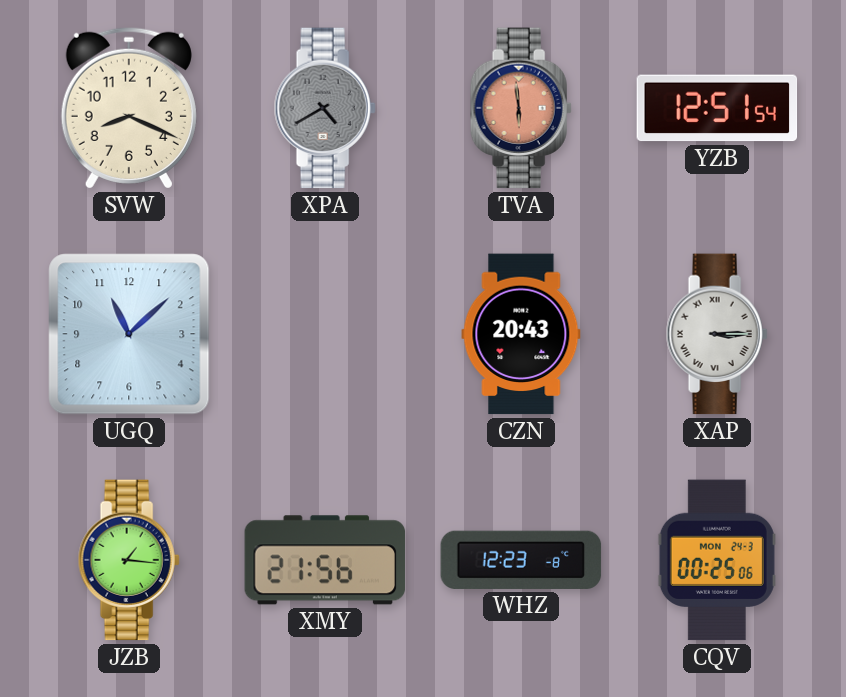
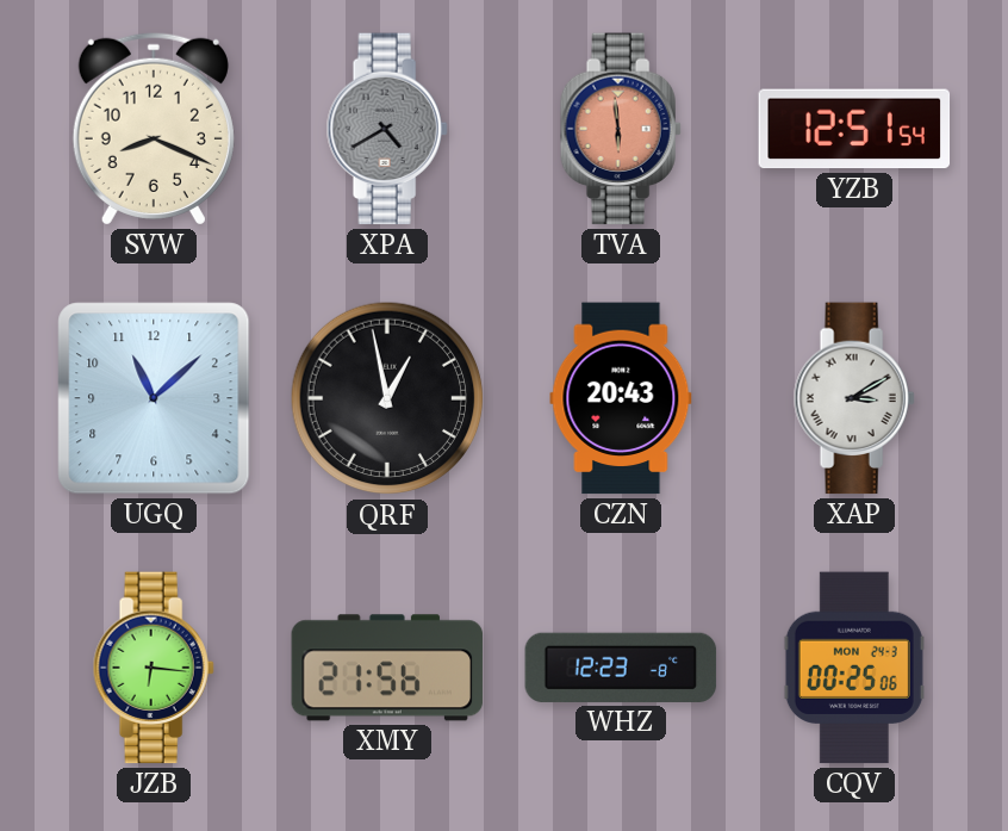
QRF: none -> 12:58
XAP: 3:15 -> 3:10
JZB: 1:16 -> 6:16
